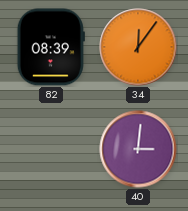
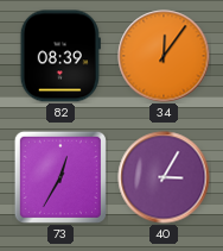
73: none -> 12:35
40: 3:01 -> 3:05
